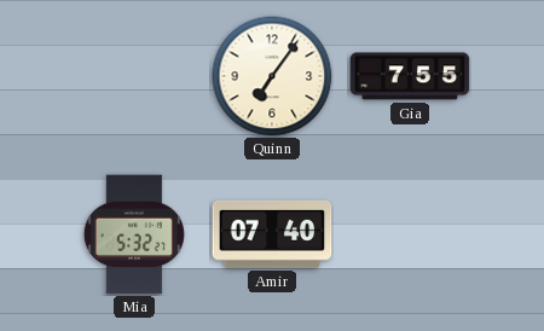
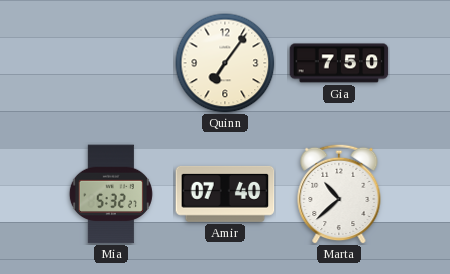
Gia: 7:55 -> 7:50
Marta: none -> 10:38
